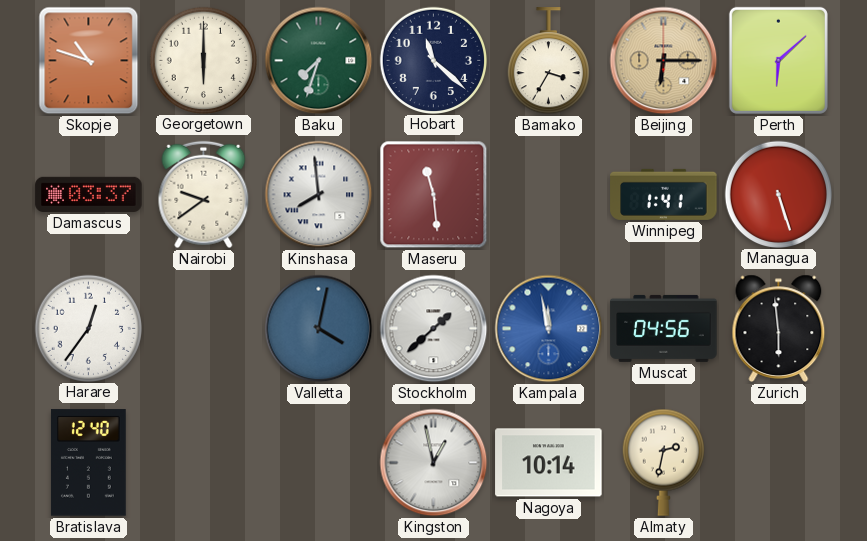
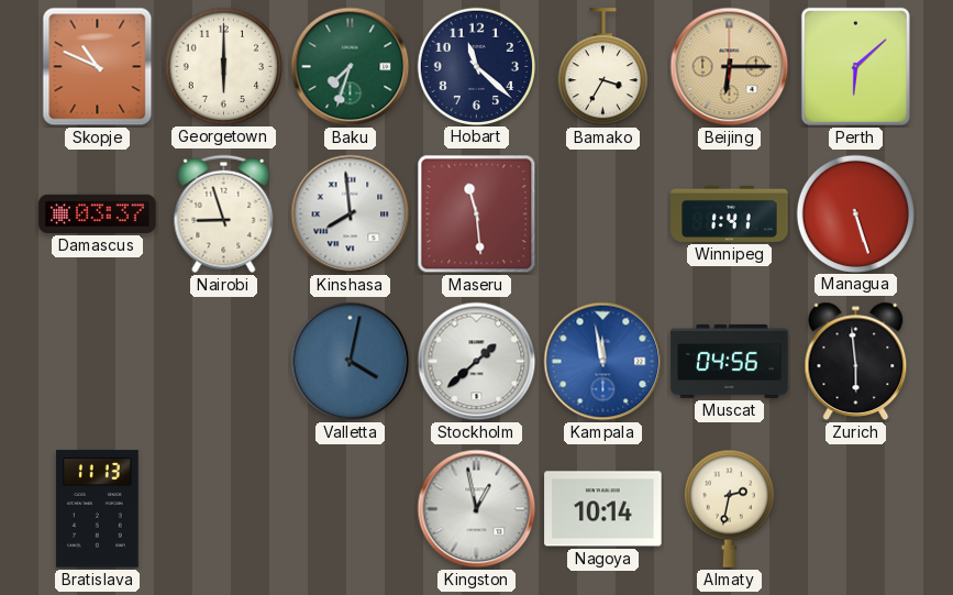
Skopje: 10:48 -> 10:49
Nairobi: 9:39 -> 8:57
Harare: 12:36 -> none
Bratislava: 12:40 -> 11:13
